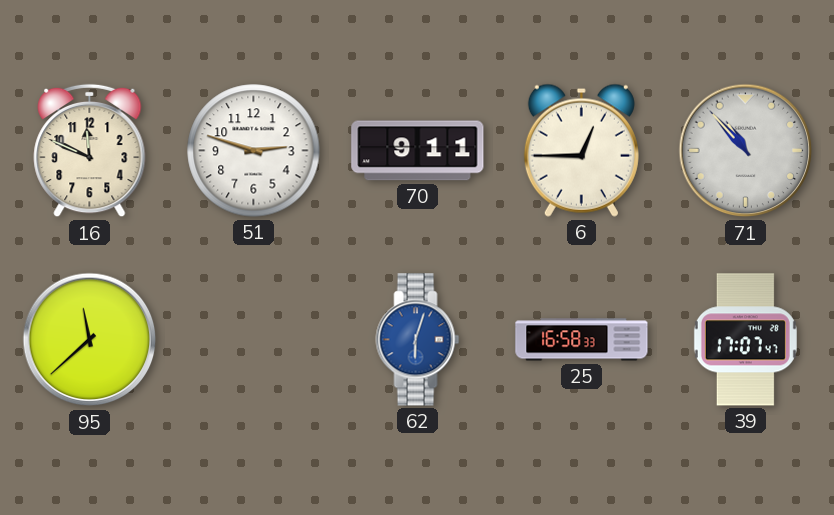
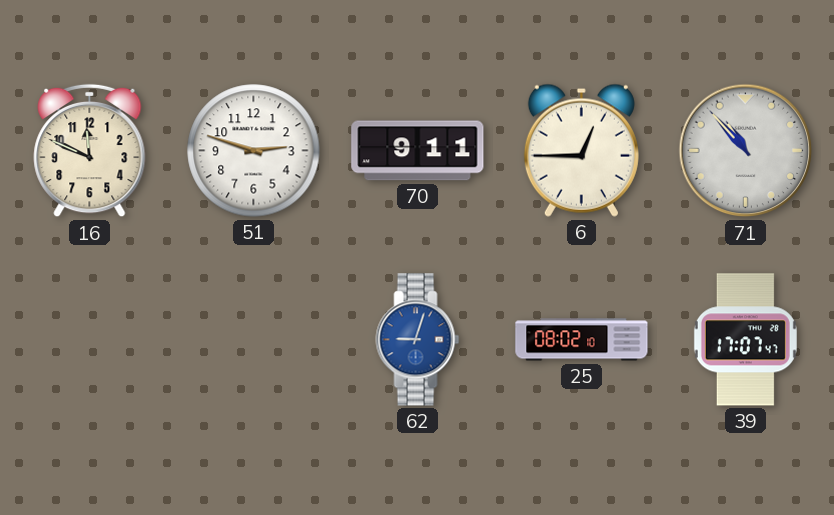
95: 11:38 -> none
62: 6:03 -> 9:03
25: 16:58 -> 08:02
